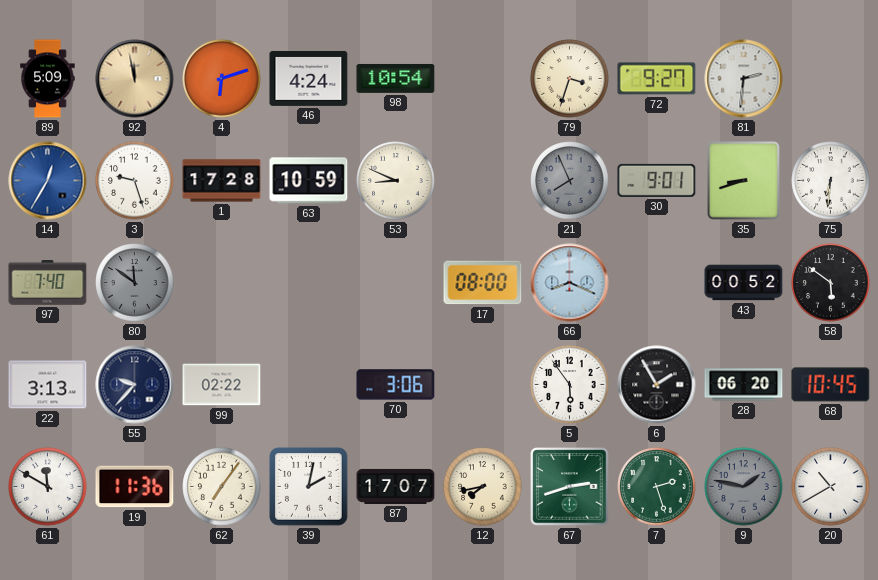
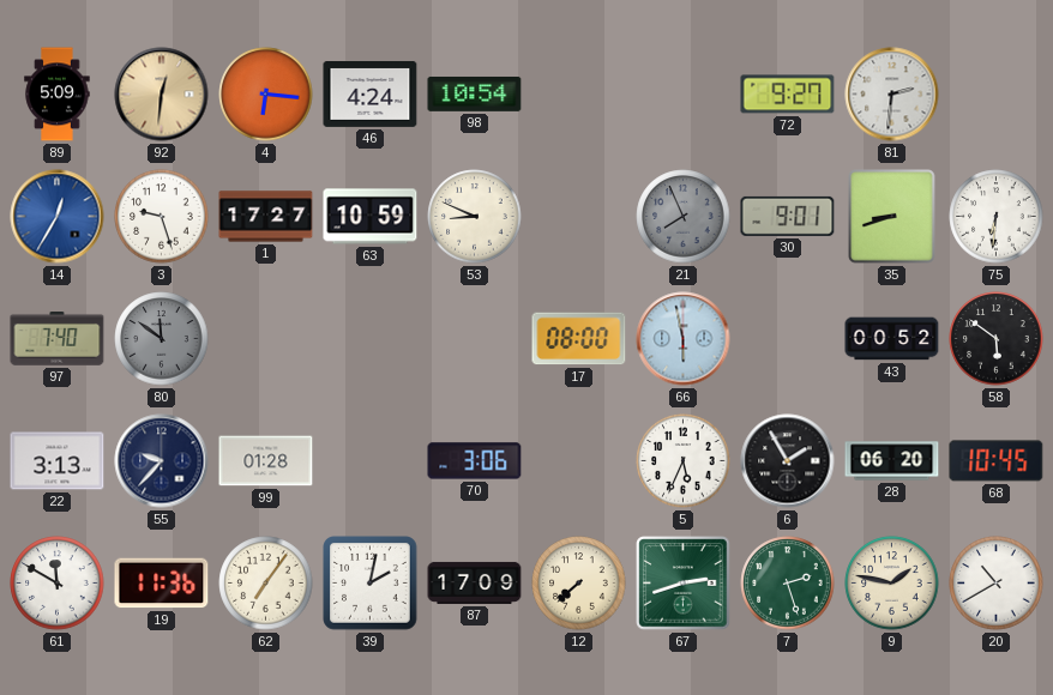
92: 11:58 -> 12:31
4: 6:12 -> 6:16
79: 3:33 -> none
1: 17:28 -> 17:27
66: 8:19 -> 5:58
99: 02:22 -> 01:28
5: 5:54 -> 5:34
87: 17:07 -> 17:09
12: 7:43 -> 7:38
9 dial: grey -> cream
